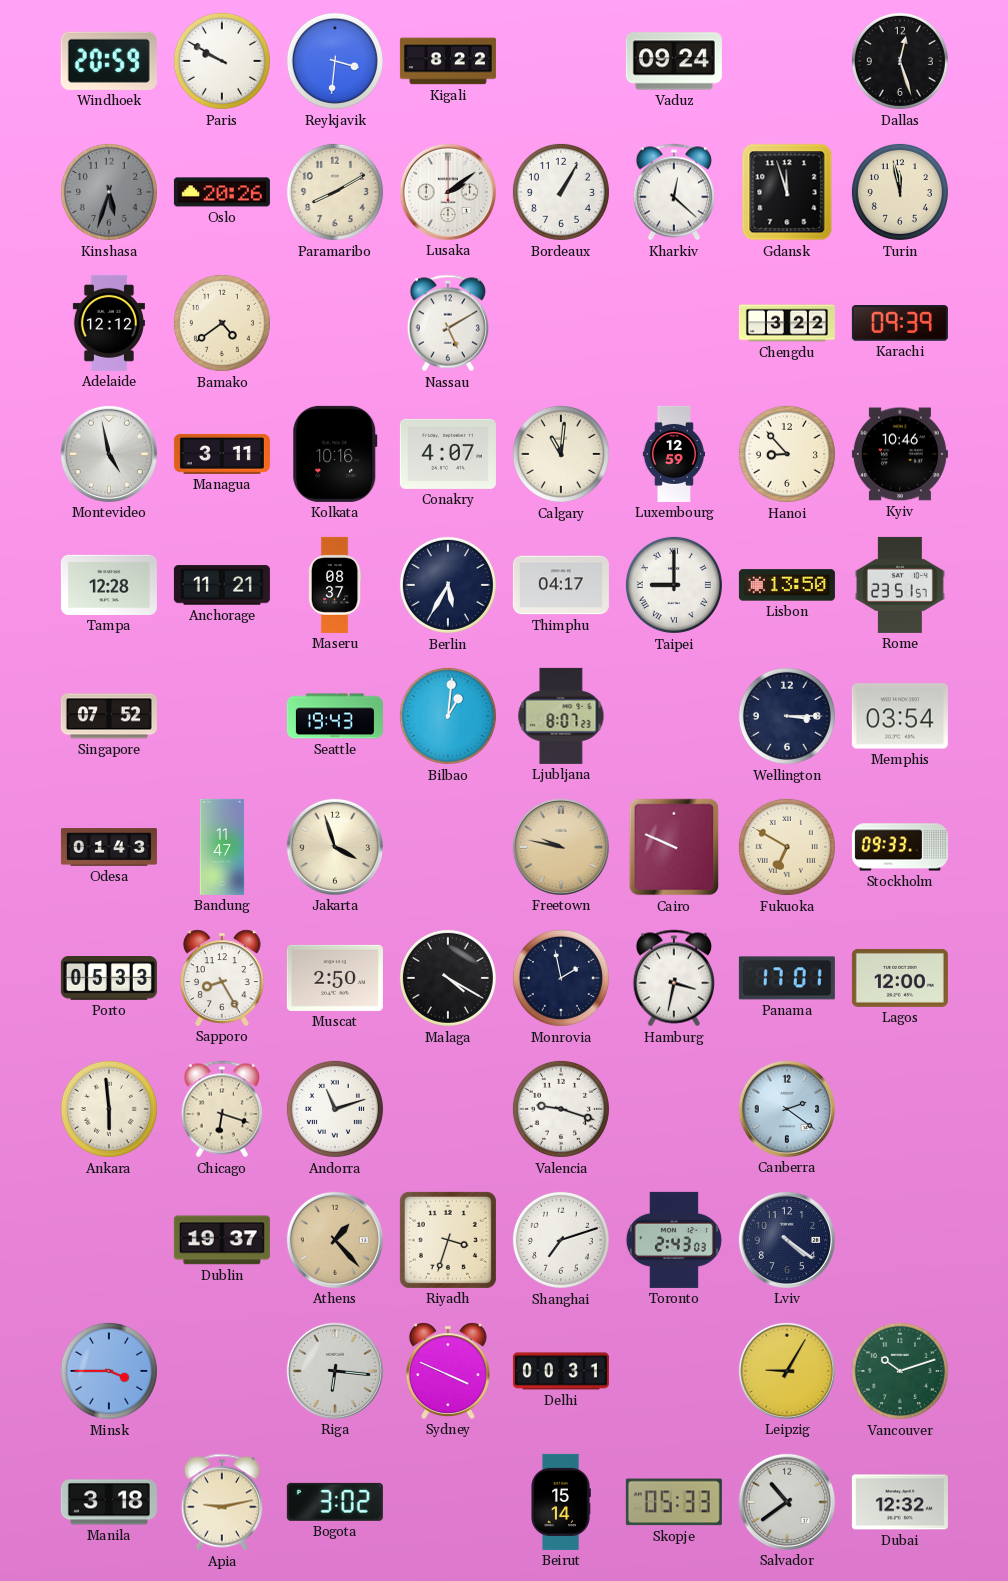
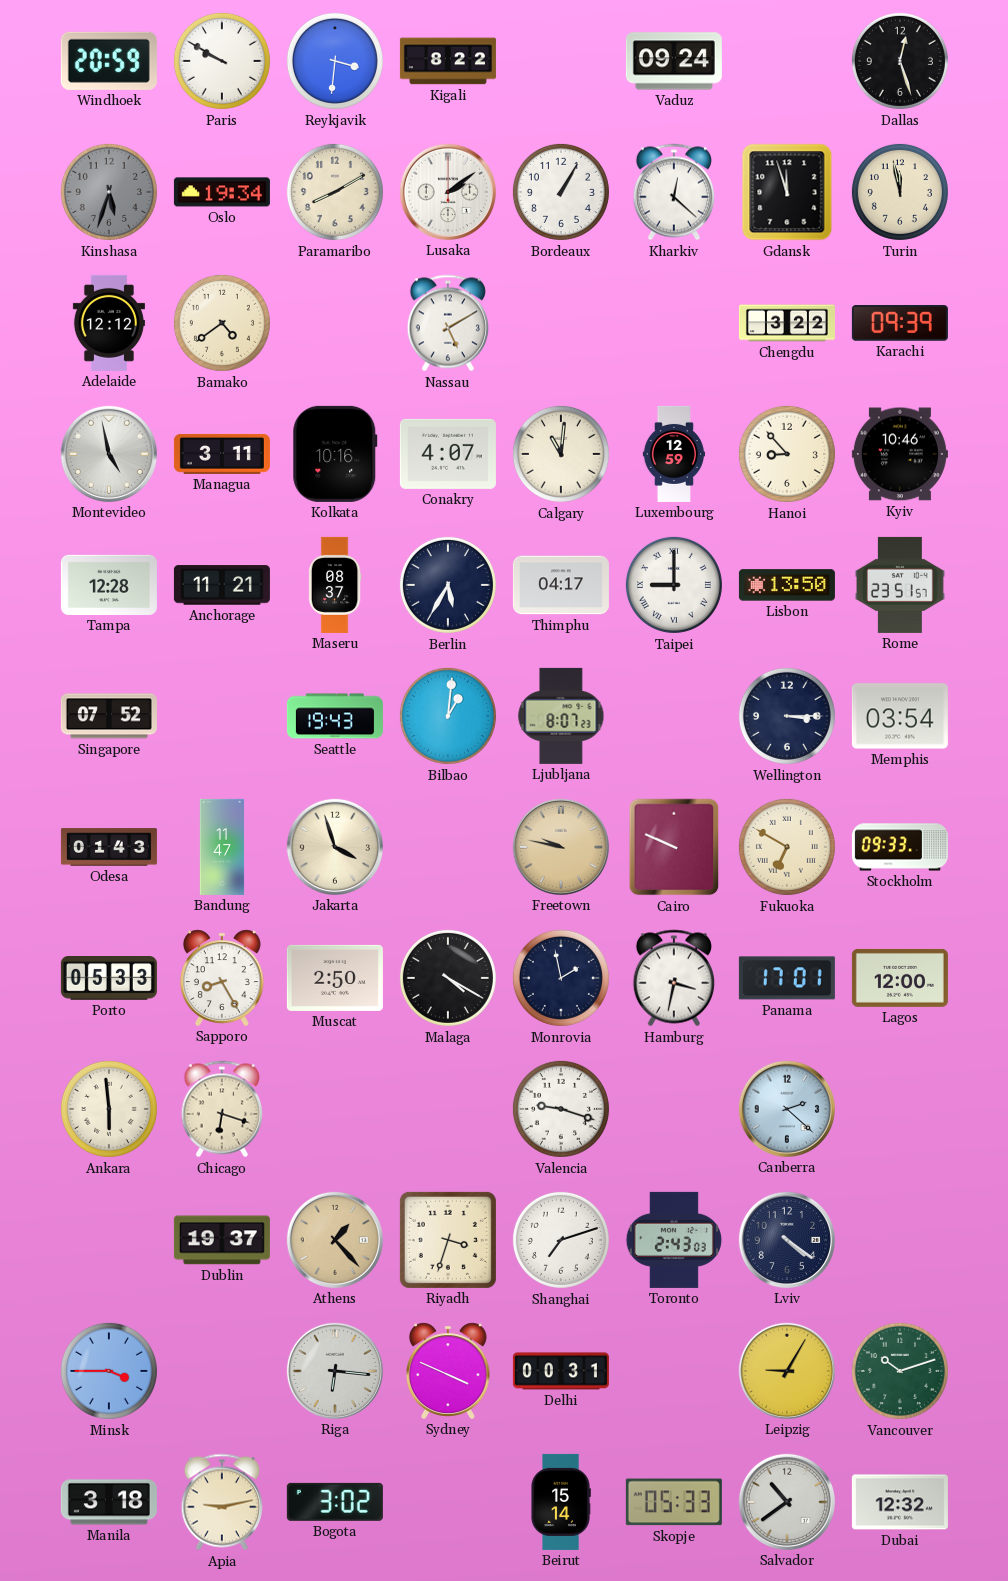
Oslo: 20:26 -> 19:34
Andorra: 11:12 -> none
Canberra: 2:21 -> 2:22
